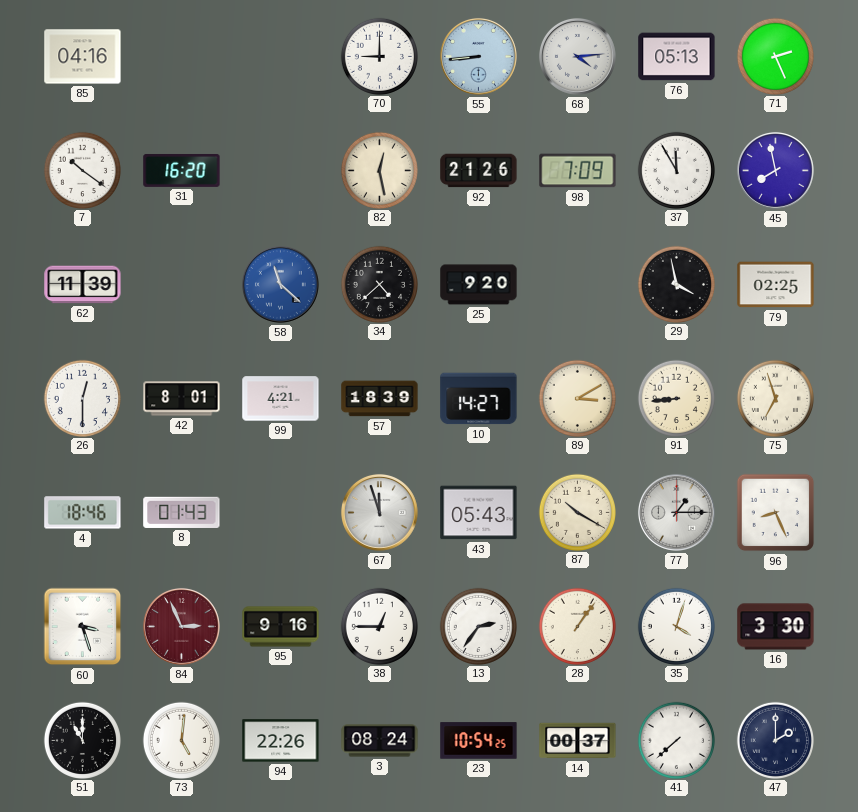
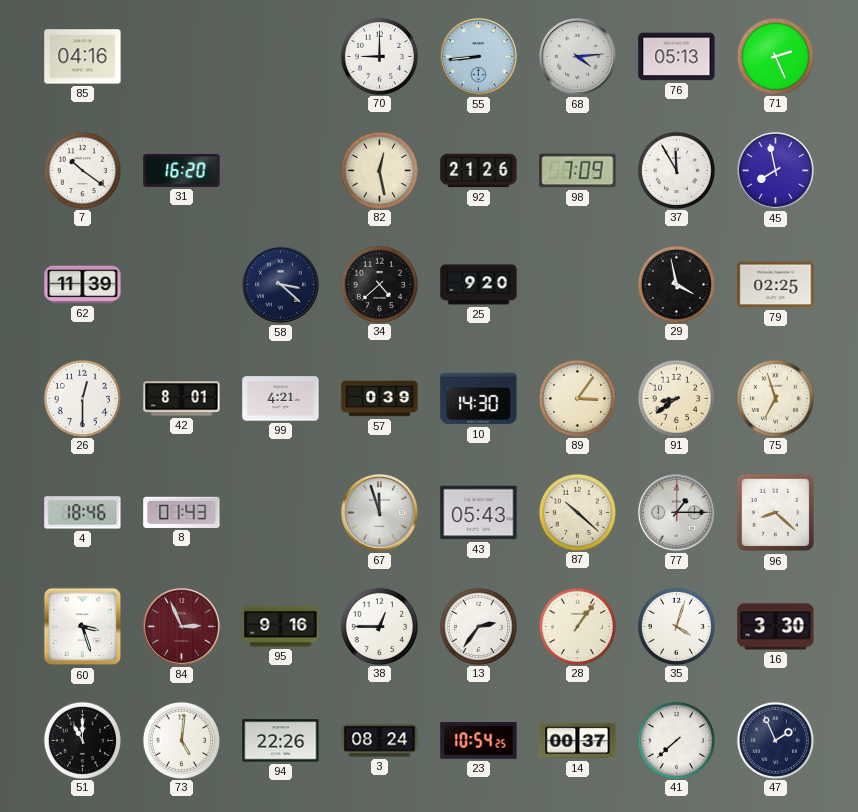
58: 11:22 -> 3:22
58 dial: blue -> navy
57: 18:39 -> 0:39
10: 14:27 -> 14:30
89: 3:10 -> 3:06
91: 8:44 -> 8:39
87: 10:20 -> 10:22
96: 8:26 -> 8:22
47: 2:00 -> 1:56
